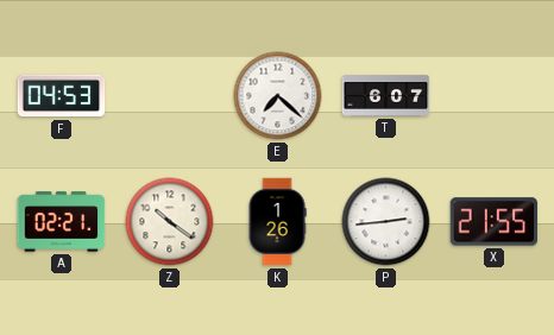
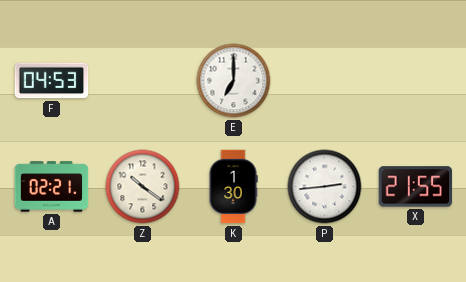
E: 7:22 -> 7:00
T: 6:07 -> none
K: 1:26 -> 1:30
